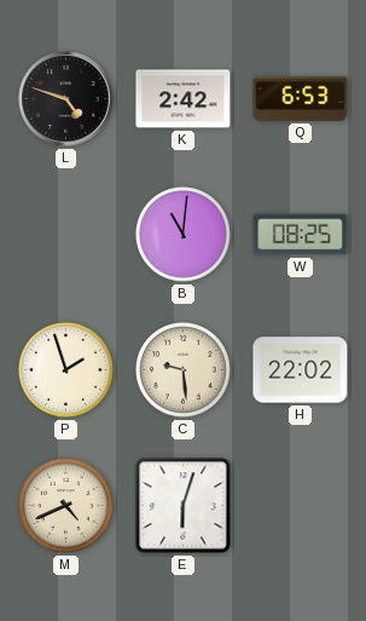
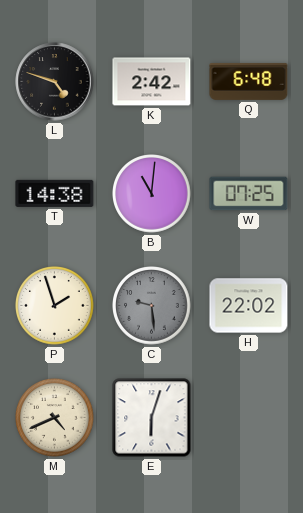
Q: 6:53 -> 6:48
T: none -> 14:38
W: 08:25 -> 07:25
C dial: cream -> grey
